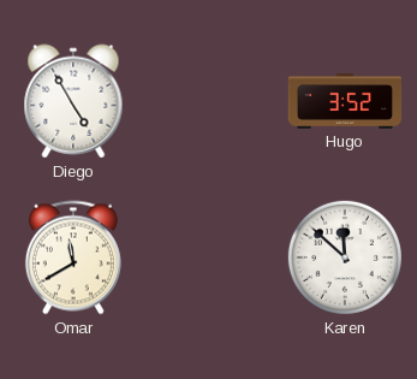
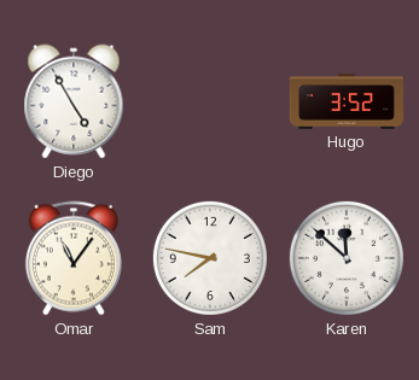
Omar: 11:40 -> 11:06
Sam: none -> 7:47
